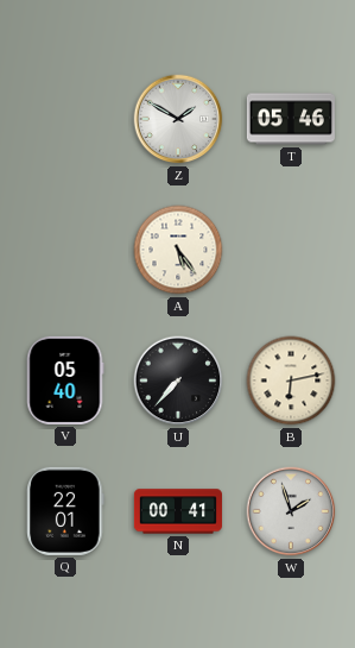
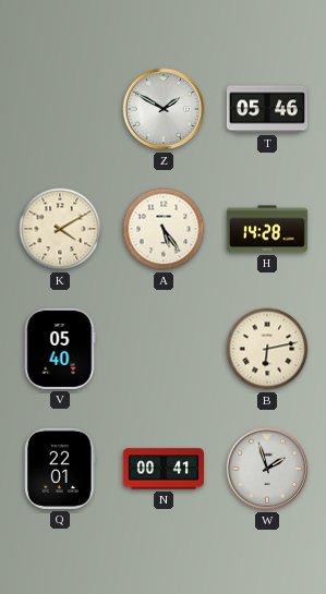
K: none -> 4:10
H: none -> 14:28
U: 7:37 -> none
